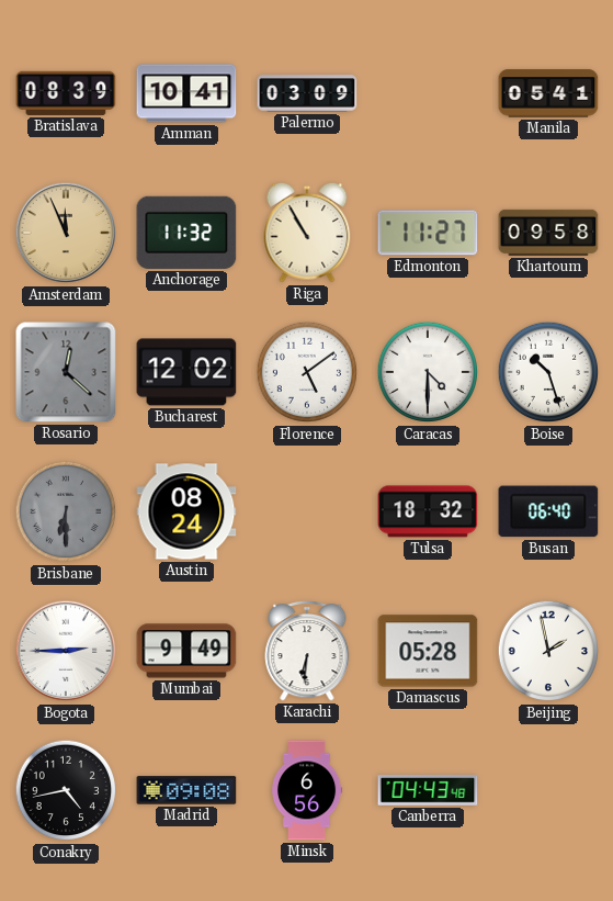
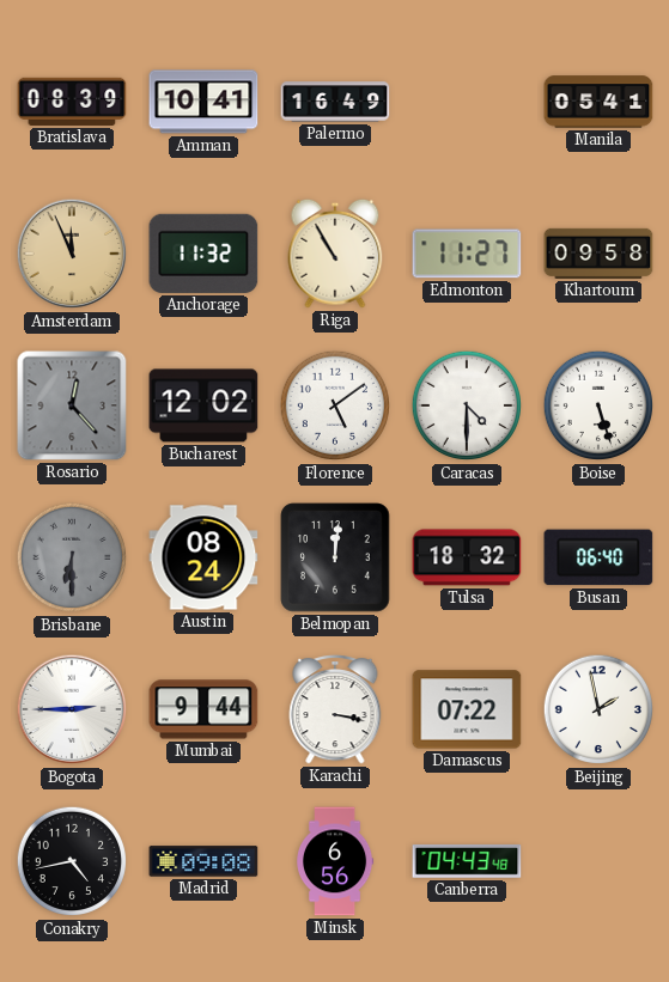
Palermo: 03:09 -> 16:49
Rosario: 12:22 -> 12:23
Boise: 10:27 -> 5:27
Belmopan: none -> 12:01
Mumbai: 9:49 -> 9:44
Karachi: 6:31 -> 3:17
Damascus: 05:28 -> 07:22
